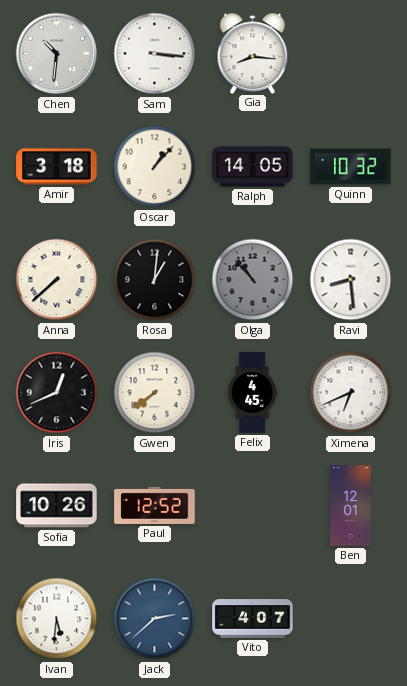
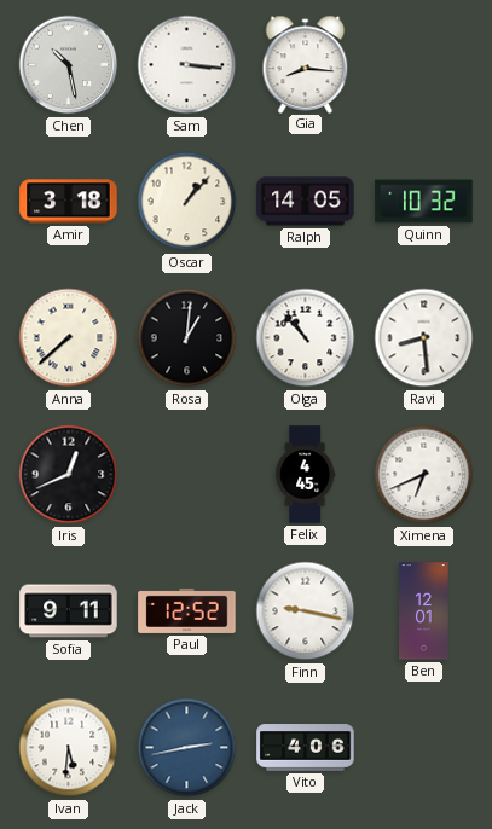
Chen: 10:31 -> 10:28
Olga dial: grey -> white
Gwen: 7:39 -> none
Sofia: 10:26 -> 9:11
Finn: none -> 9:17
Jack: 2:38 -> 2:43
Vito: 4:07 -> 4:06
